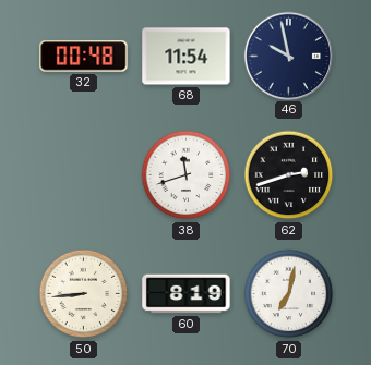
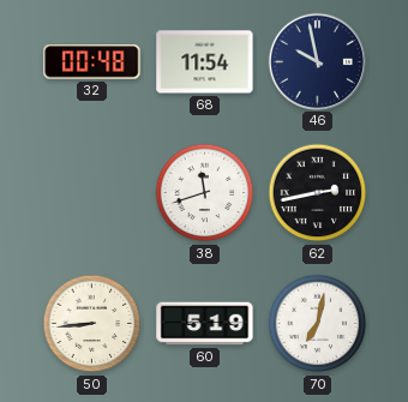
62: 2:42 -> 2:43
60: 8:19 -> 5:19
